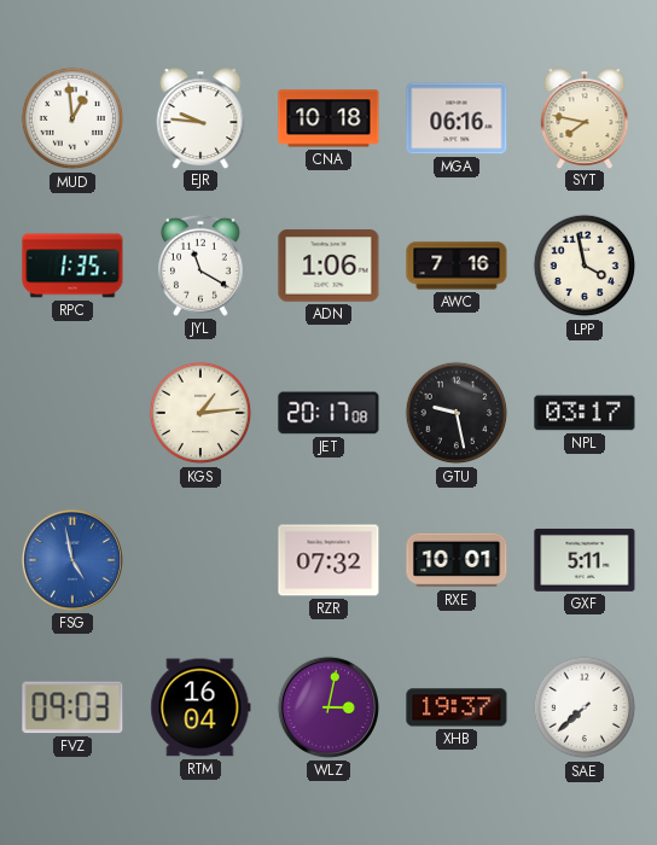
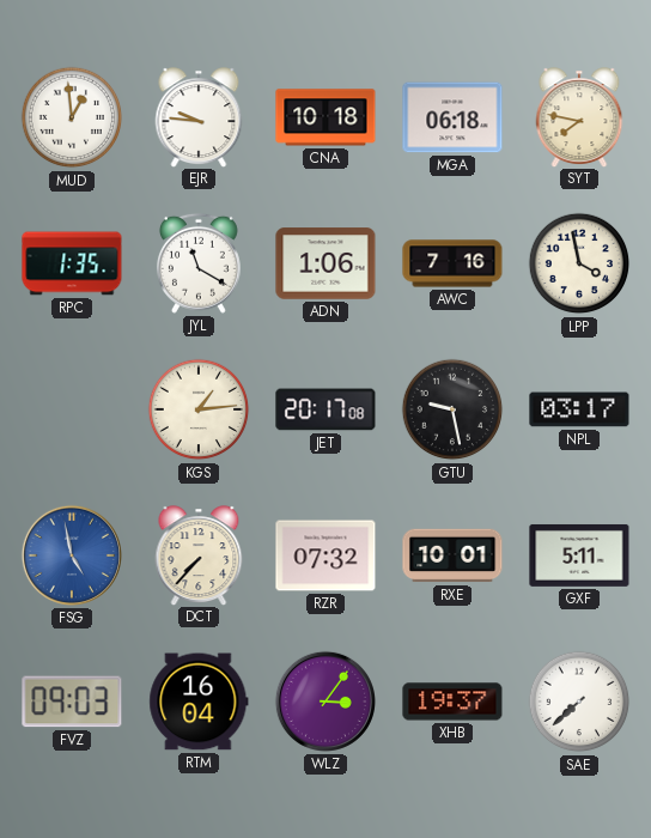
MGA: 06:16 -> 06:18
DCT: none -> 7:37
WLZ: 3:02 -> 3:06
